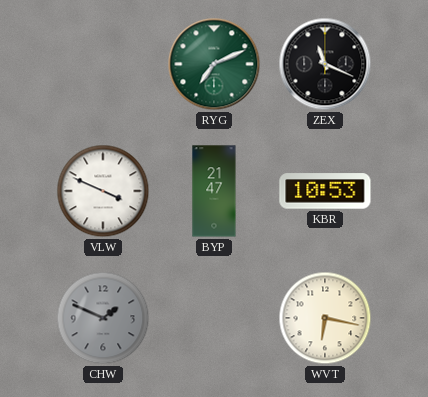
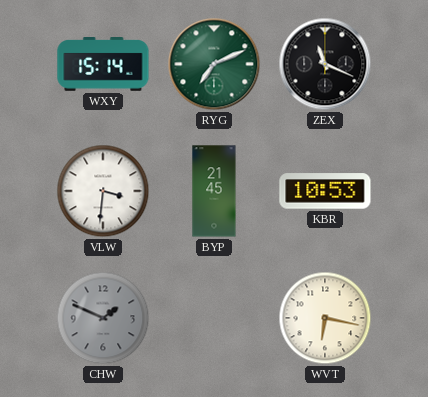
WXY: none -> 15:14
VLW: 3:49 -> 3:31
BYP: 21:47 -> 21:45
